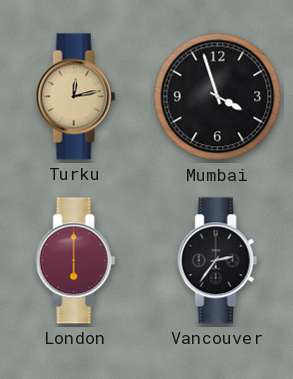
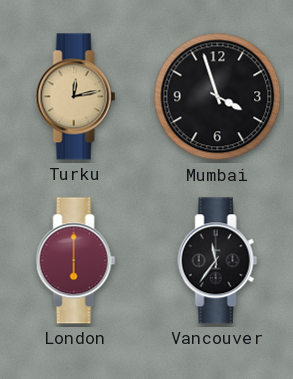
Vancouver: 2:36 -> 11:36
